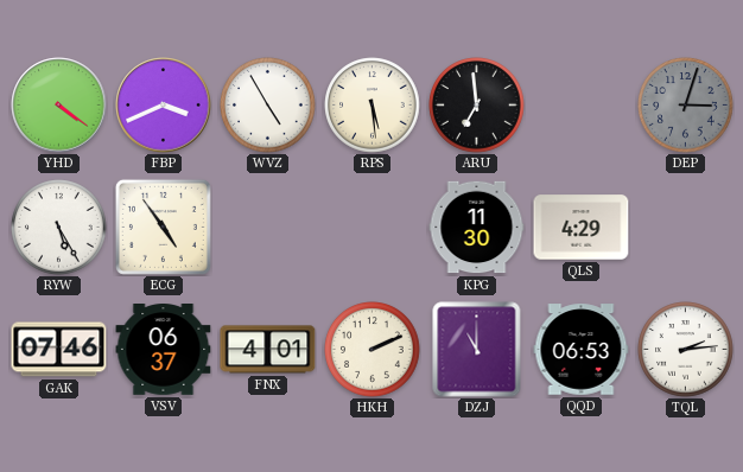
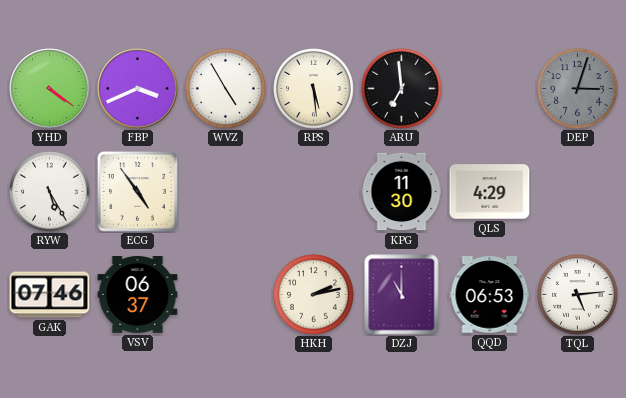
FNX: 4:01 -> none
HKH: 2:11 -> 2:13
TQL: 2:14 -> 5:14
